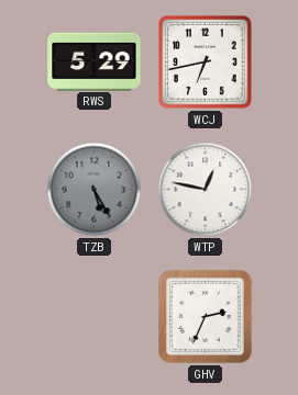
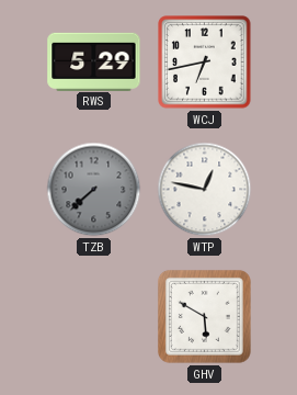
TZB: 5:25 -> 7:38
GHV: 2:34 -> 5:50
